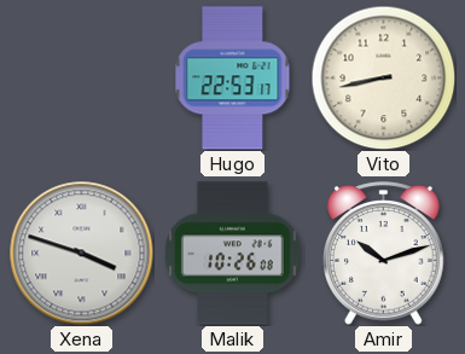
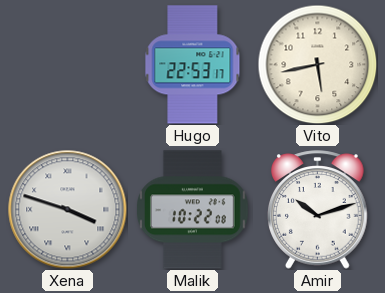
Vito: 8:43 -> 5:43
Malik: 10:26 -> 10:22
